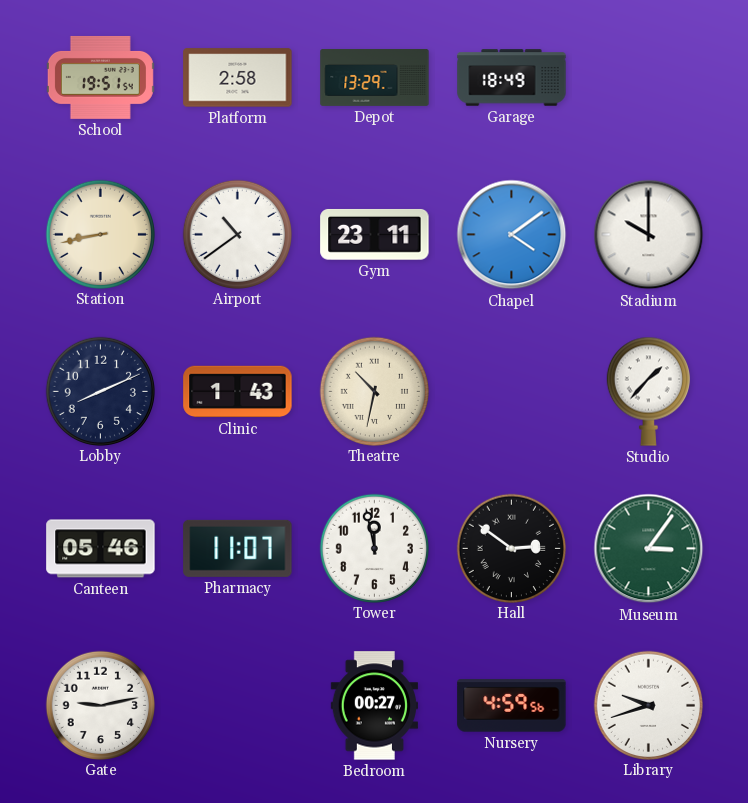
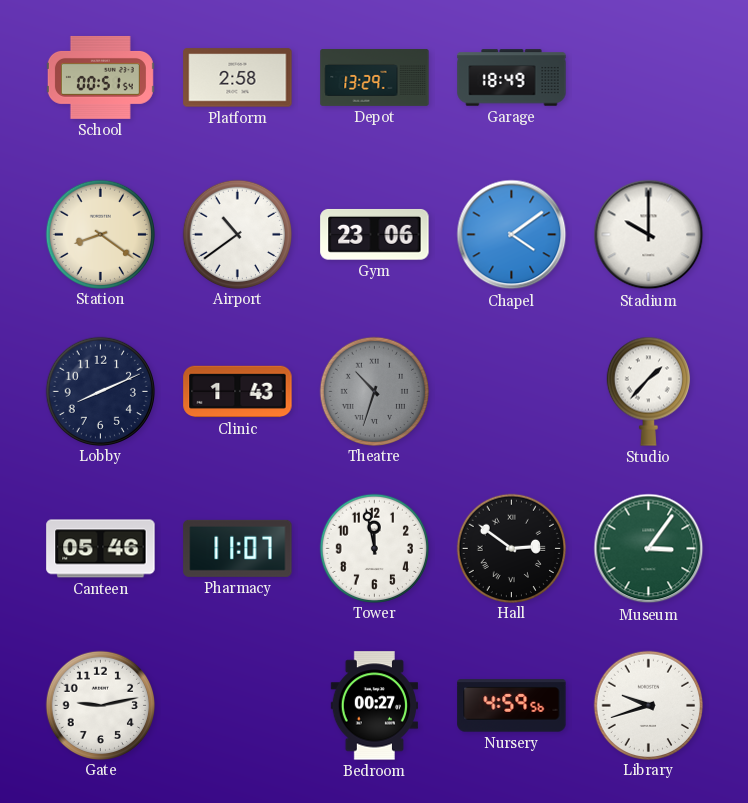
School: 19:51 -> 00:51
Station: 8:43 -> 8:21
Gym: 23:11 -> 23:06
Theatre: 10:32 -> 10:33
Theatre dial: cream -> grey
